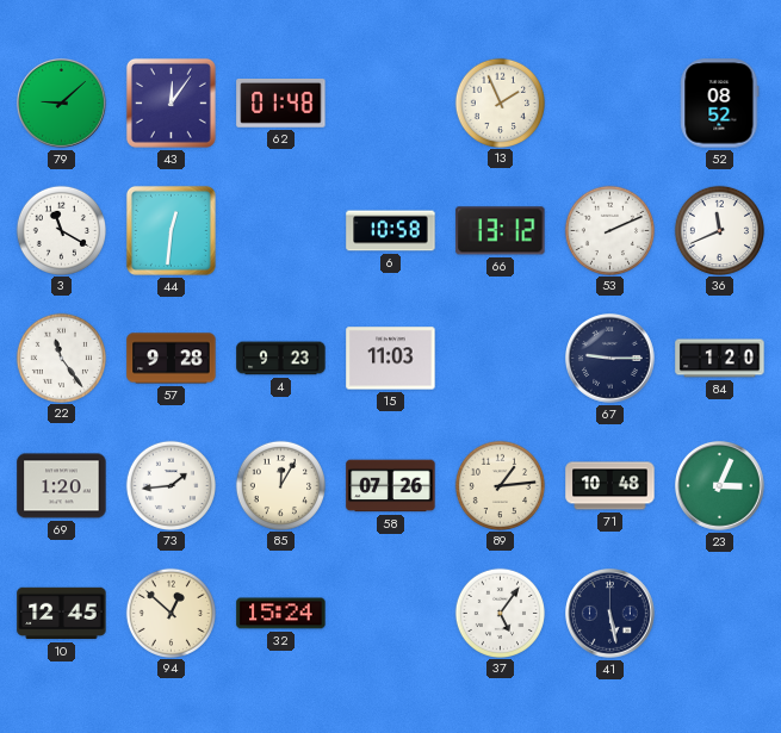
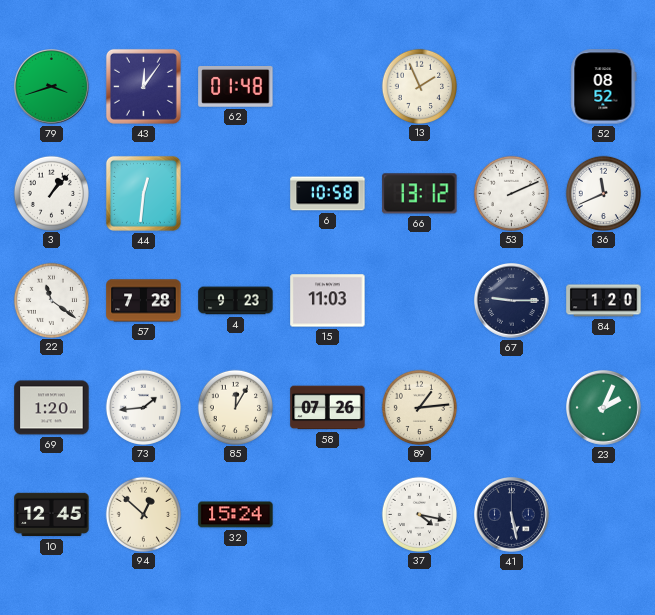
79: 9:08 -> 3:42
3: 11:20 -> 1:07
22: 11:24 -> 11:21
57: 9:28 -> 7:28
71: 10:48 -> none
23: 3:04 -> 2:04
37: 5:06 -> 4:17
